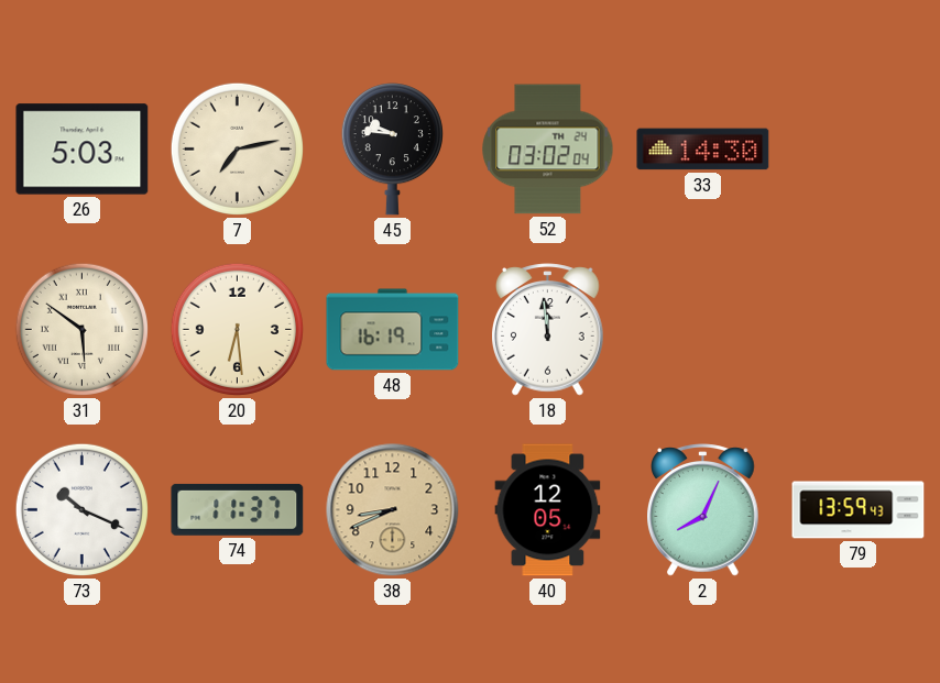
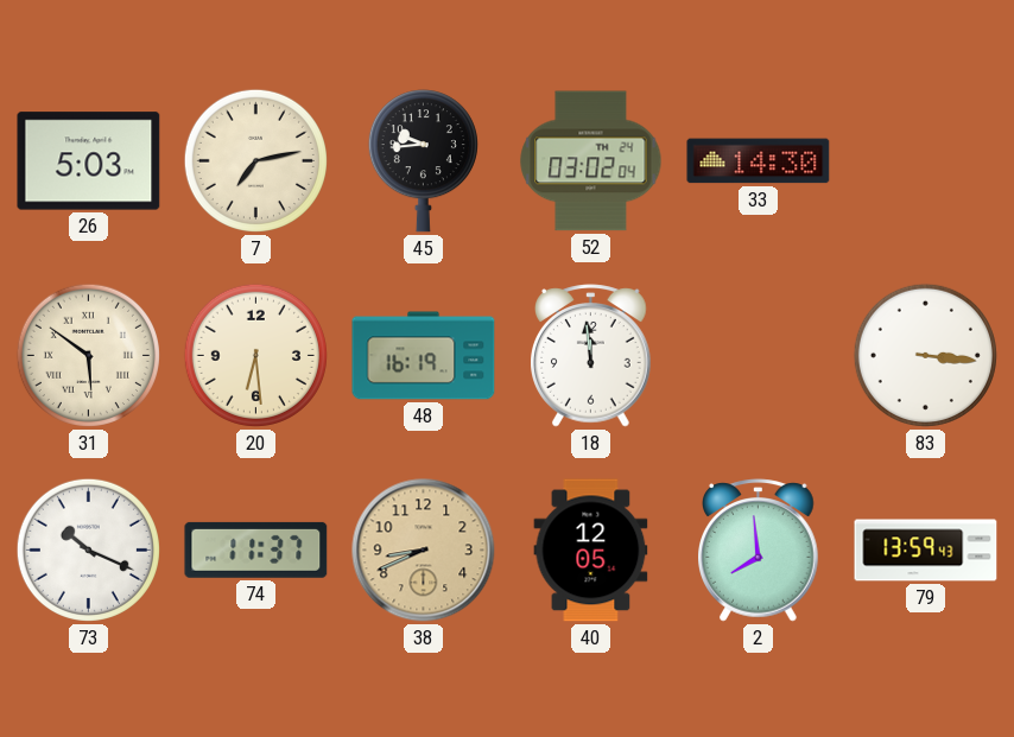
45: 9:46 -> 9:44
83: none -> 3:16
2: 8:04 -> 7:59
